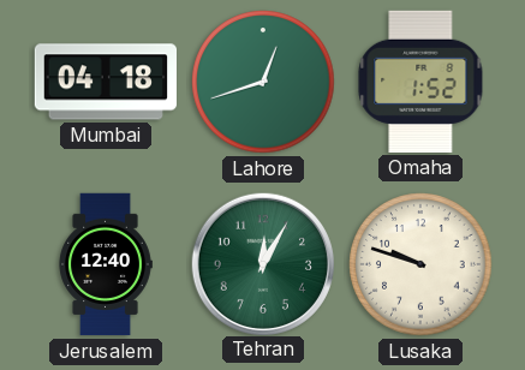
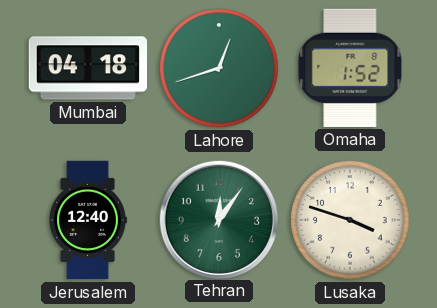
Tehran: 12:05 -> 12:06
Lusaka: 9:48 -> 3:48
